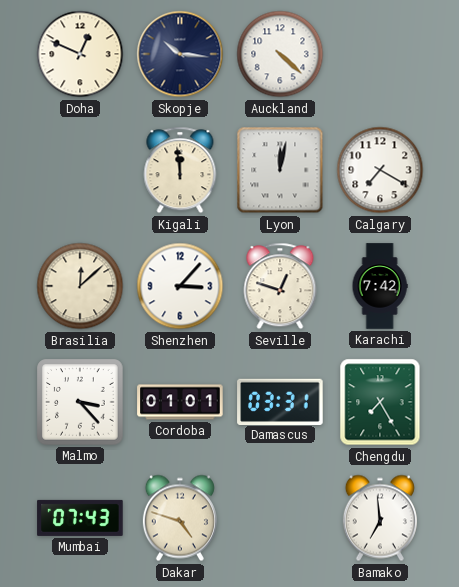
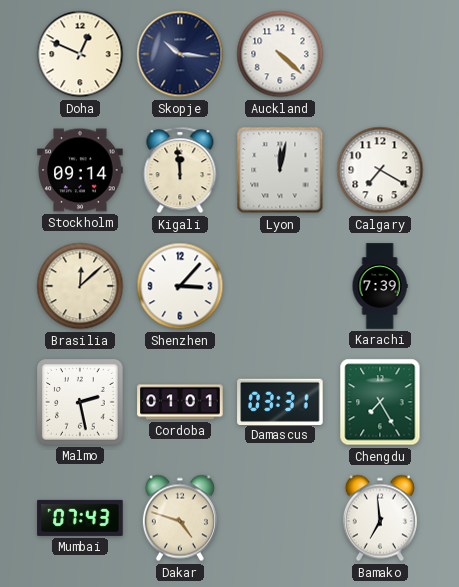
Stockholm: none -> 09:14
Seville: 12:48 -> none
Karachi: 7:42 -> 7:39
Malmo: 3:23 -> 2:28
